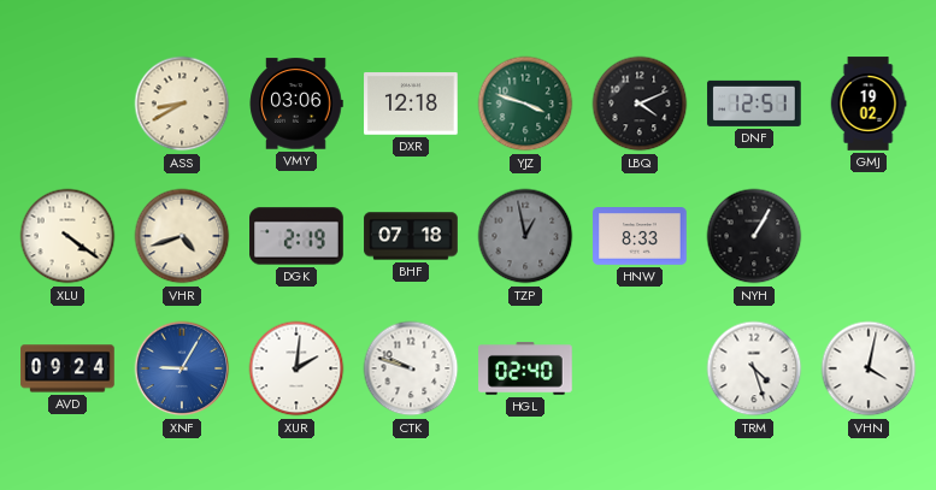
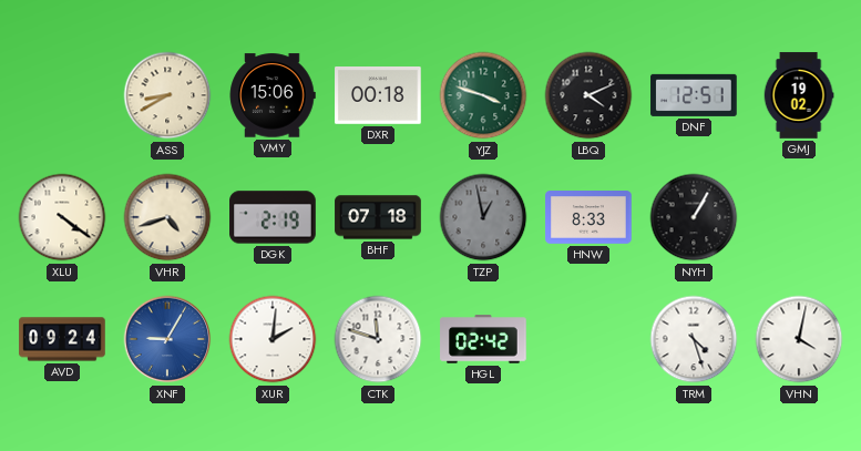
VMY: 03:06 -> 15:06
DXR: 12:18 -> 00:18
CTK: 9:48 -> 11:48
HGL: 02:40 -> 02:42
